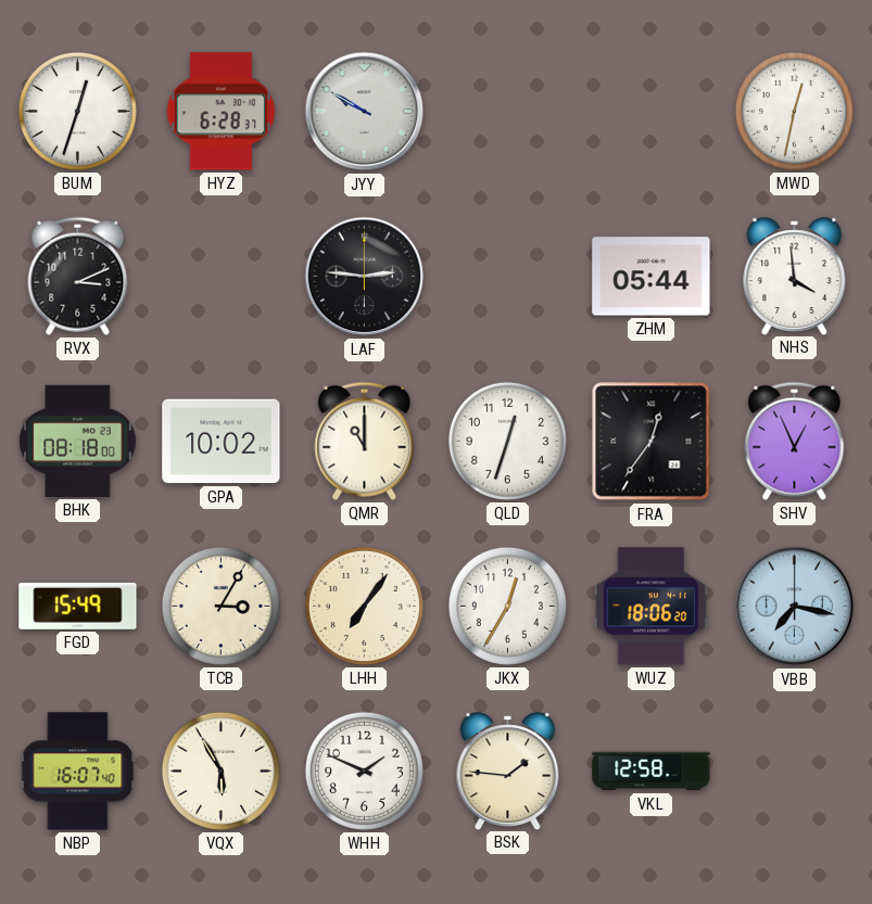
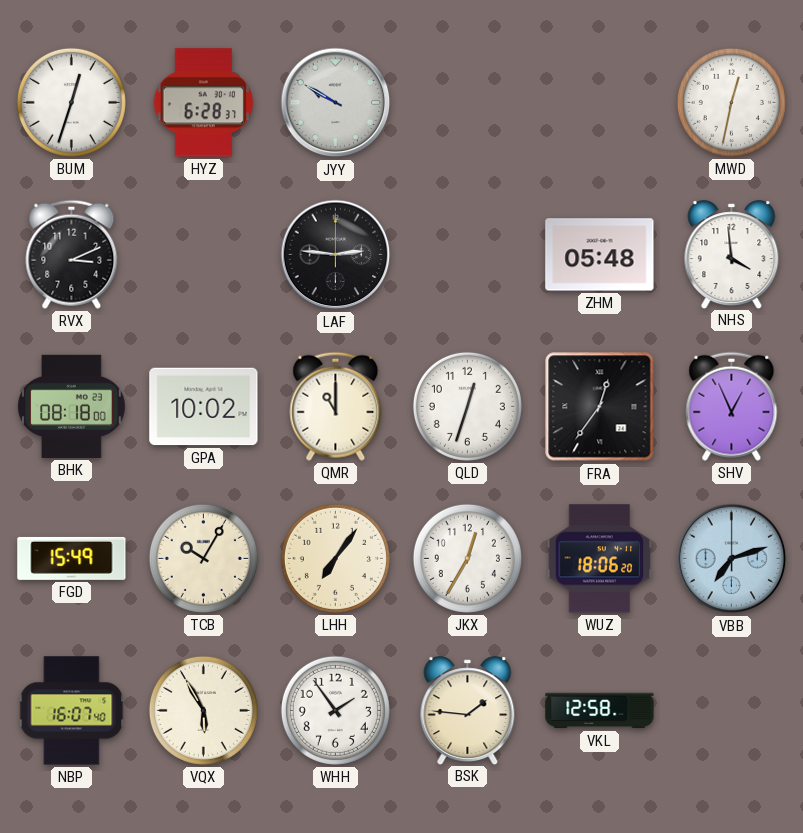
ZHM: 05:44 -> 05:48
TCB: 3:05 -> 10:05
VBB: 7:17 -> 7:12
WHH: 1:49 -> 1:54
